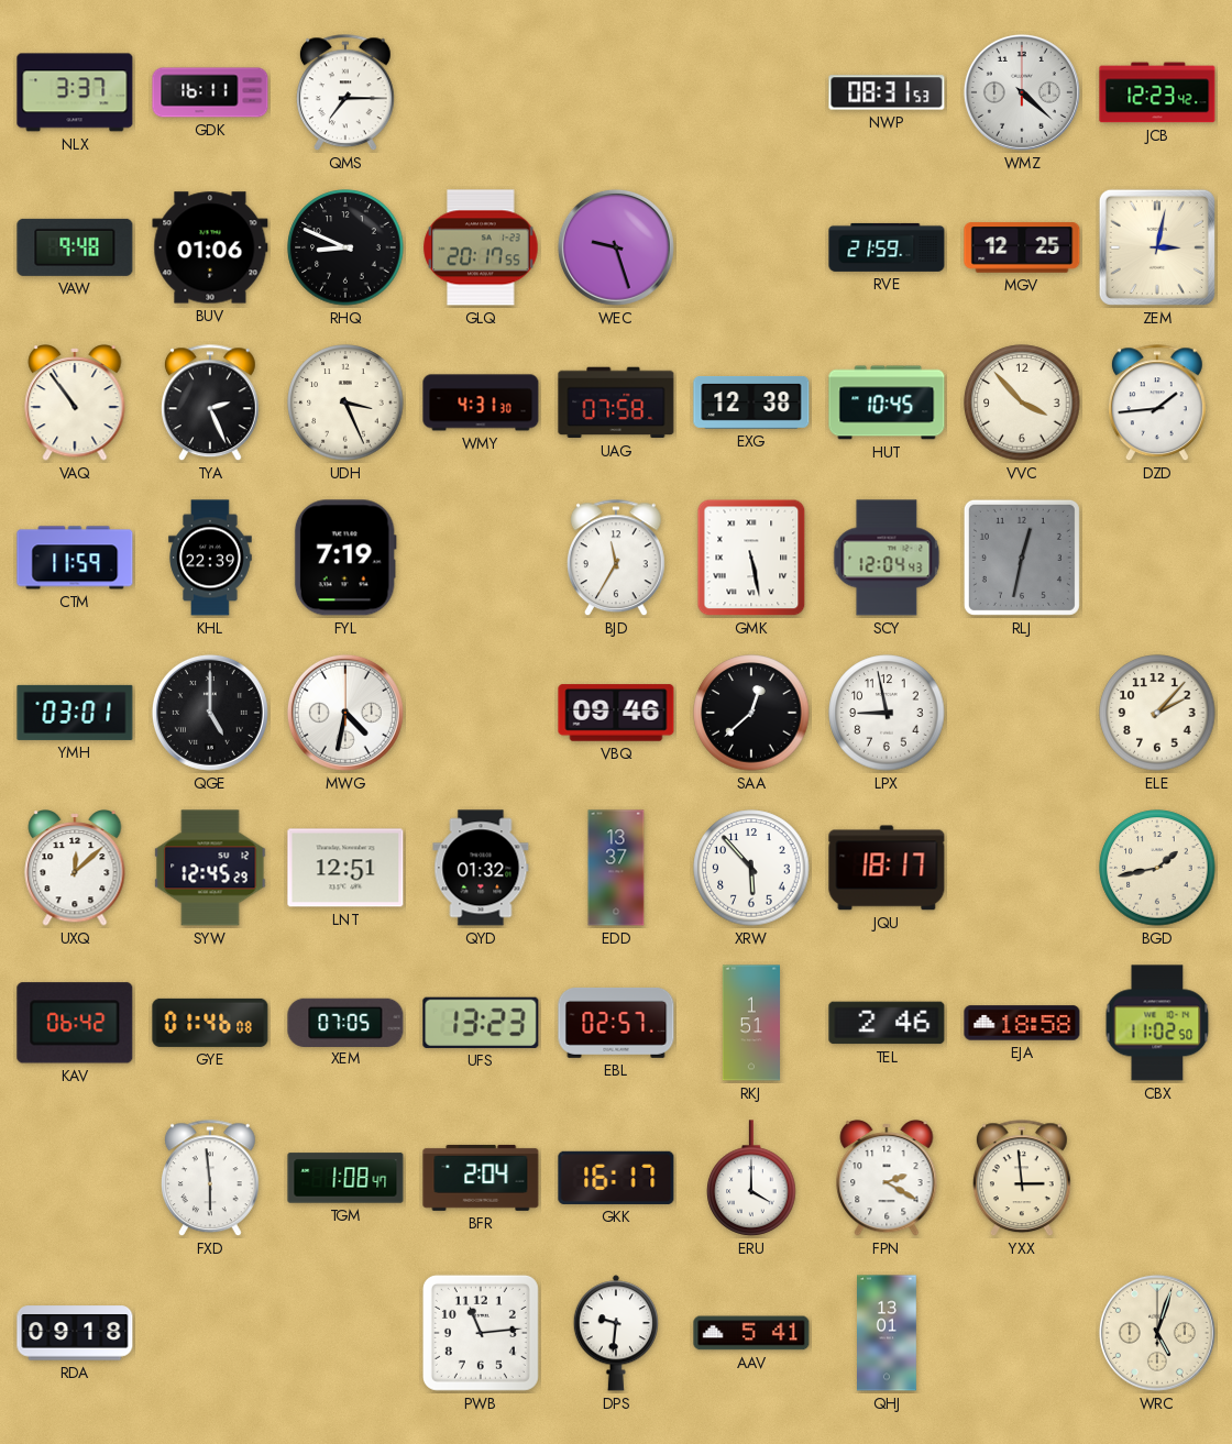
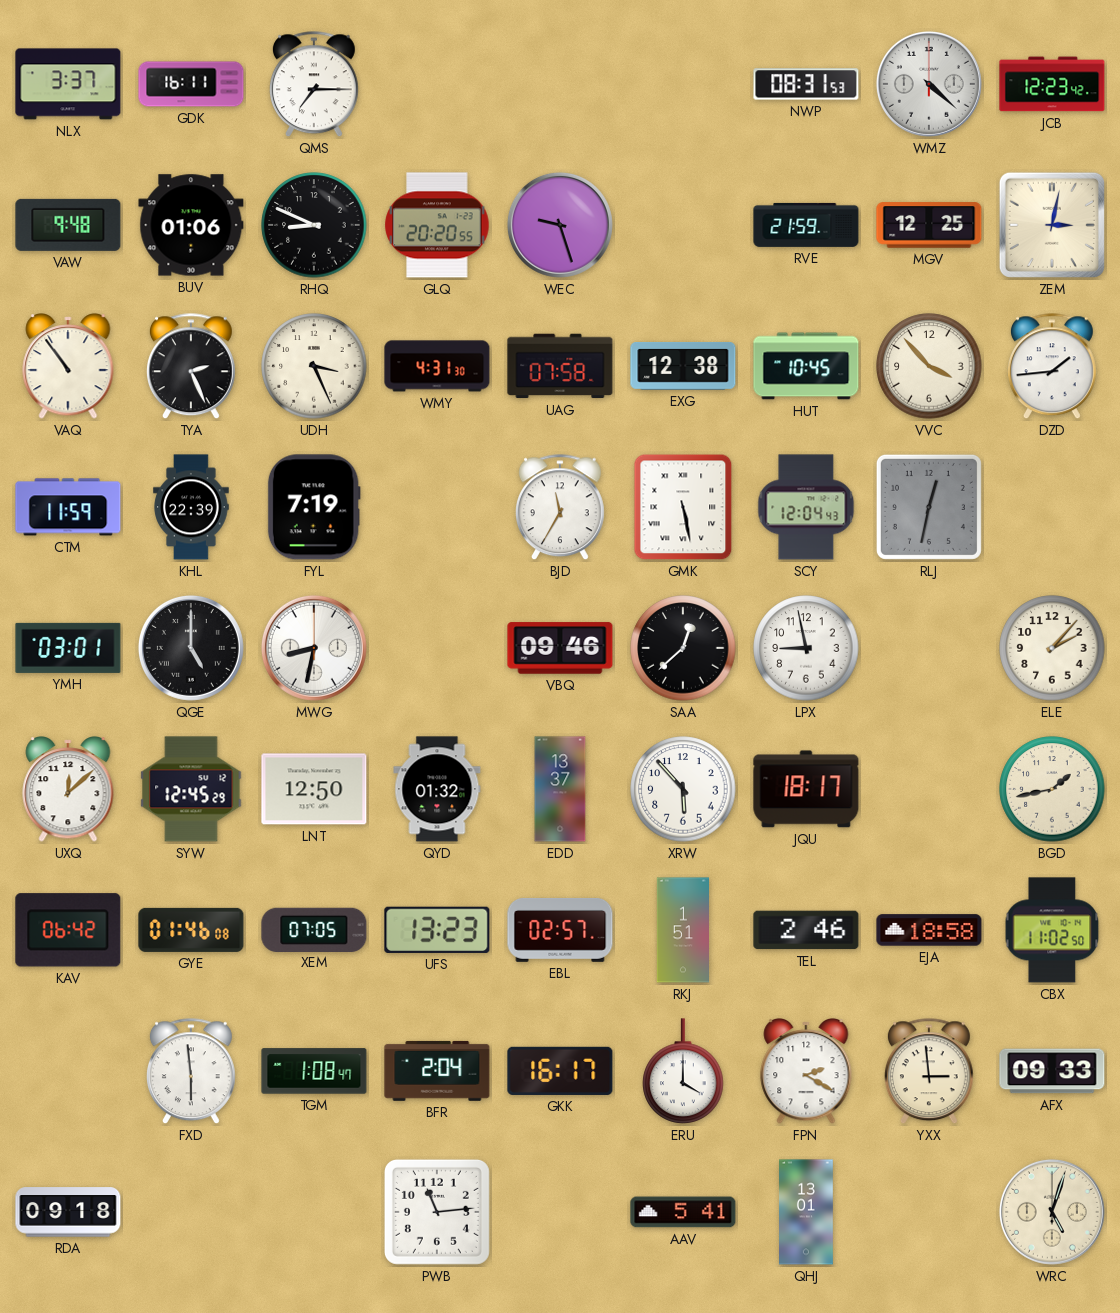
GLQ: 20:17 -> 20:20
MWG: 4:32 -> 8:32
LNT: 12:51 -> 12:50
AFX: none -> 09:33
DPS: 9:31 -> none
